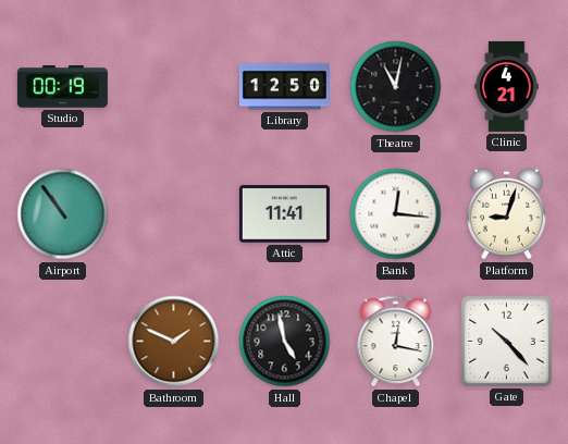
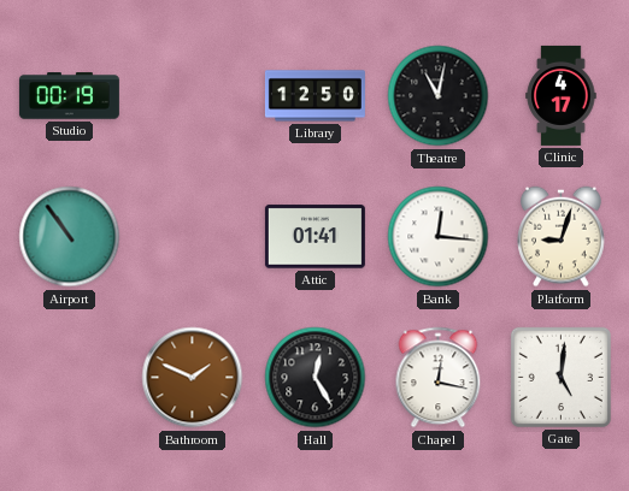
Clinic: 4:21 -> 4:17
Attic: 11:41 -> 01:41
Hall: 4:58 -> 12:25
Gate: 10:23 -> 5:01
